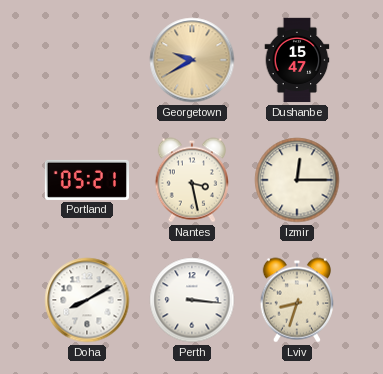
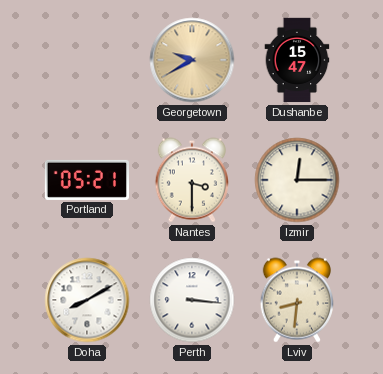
Nantes: 3:28 -> 3:30
Lviv: 8:33 -> 8:31
